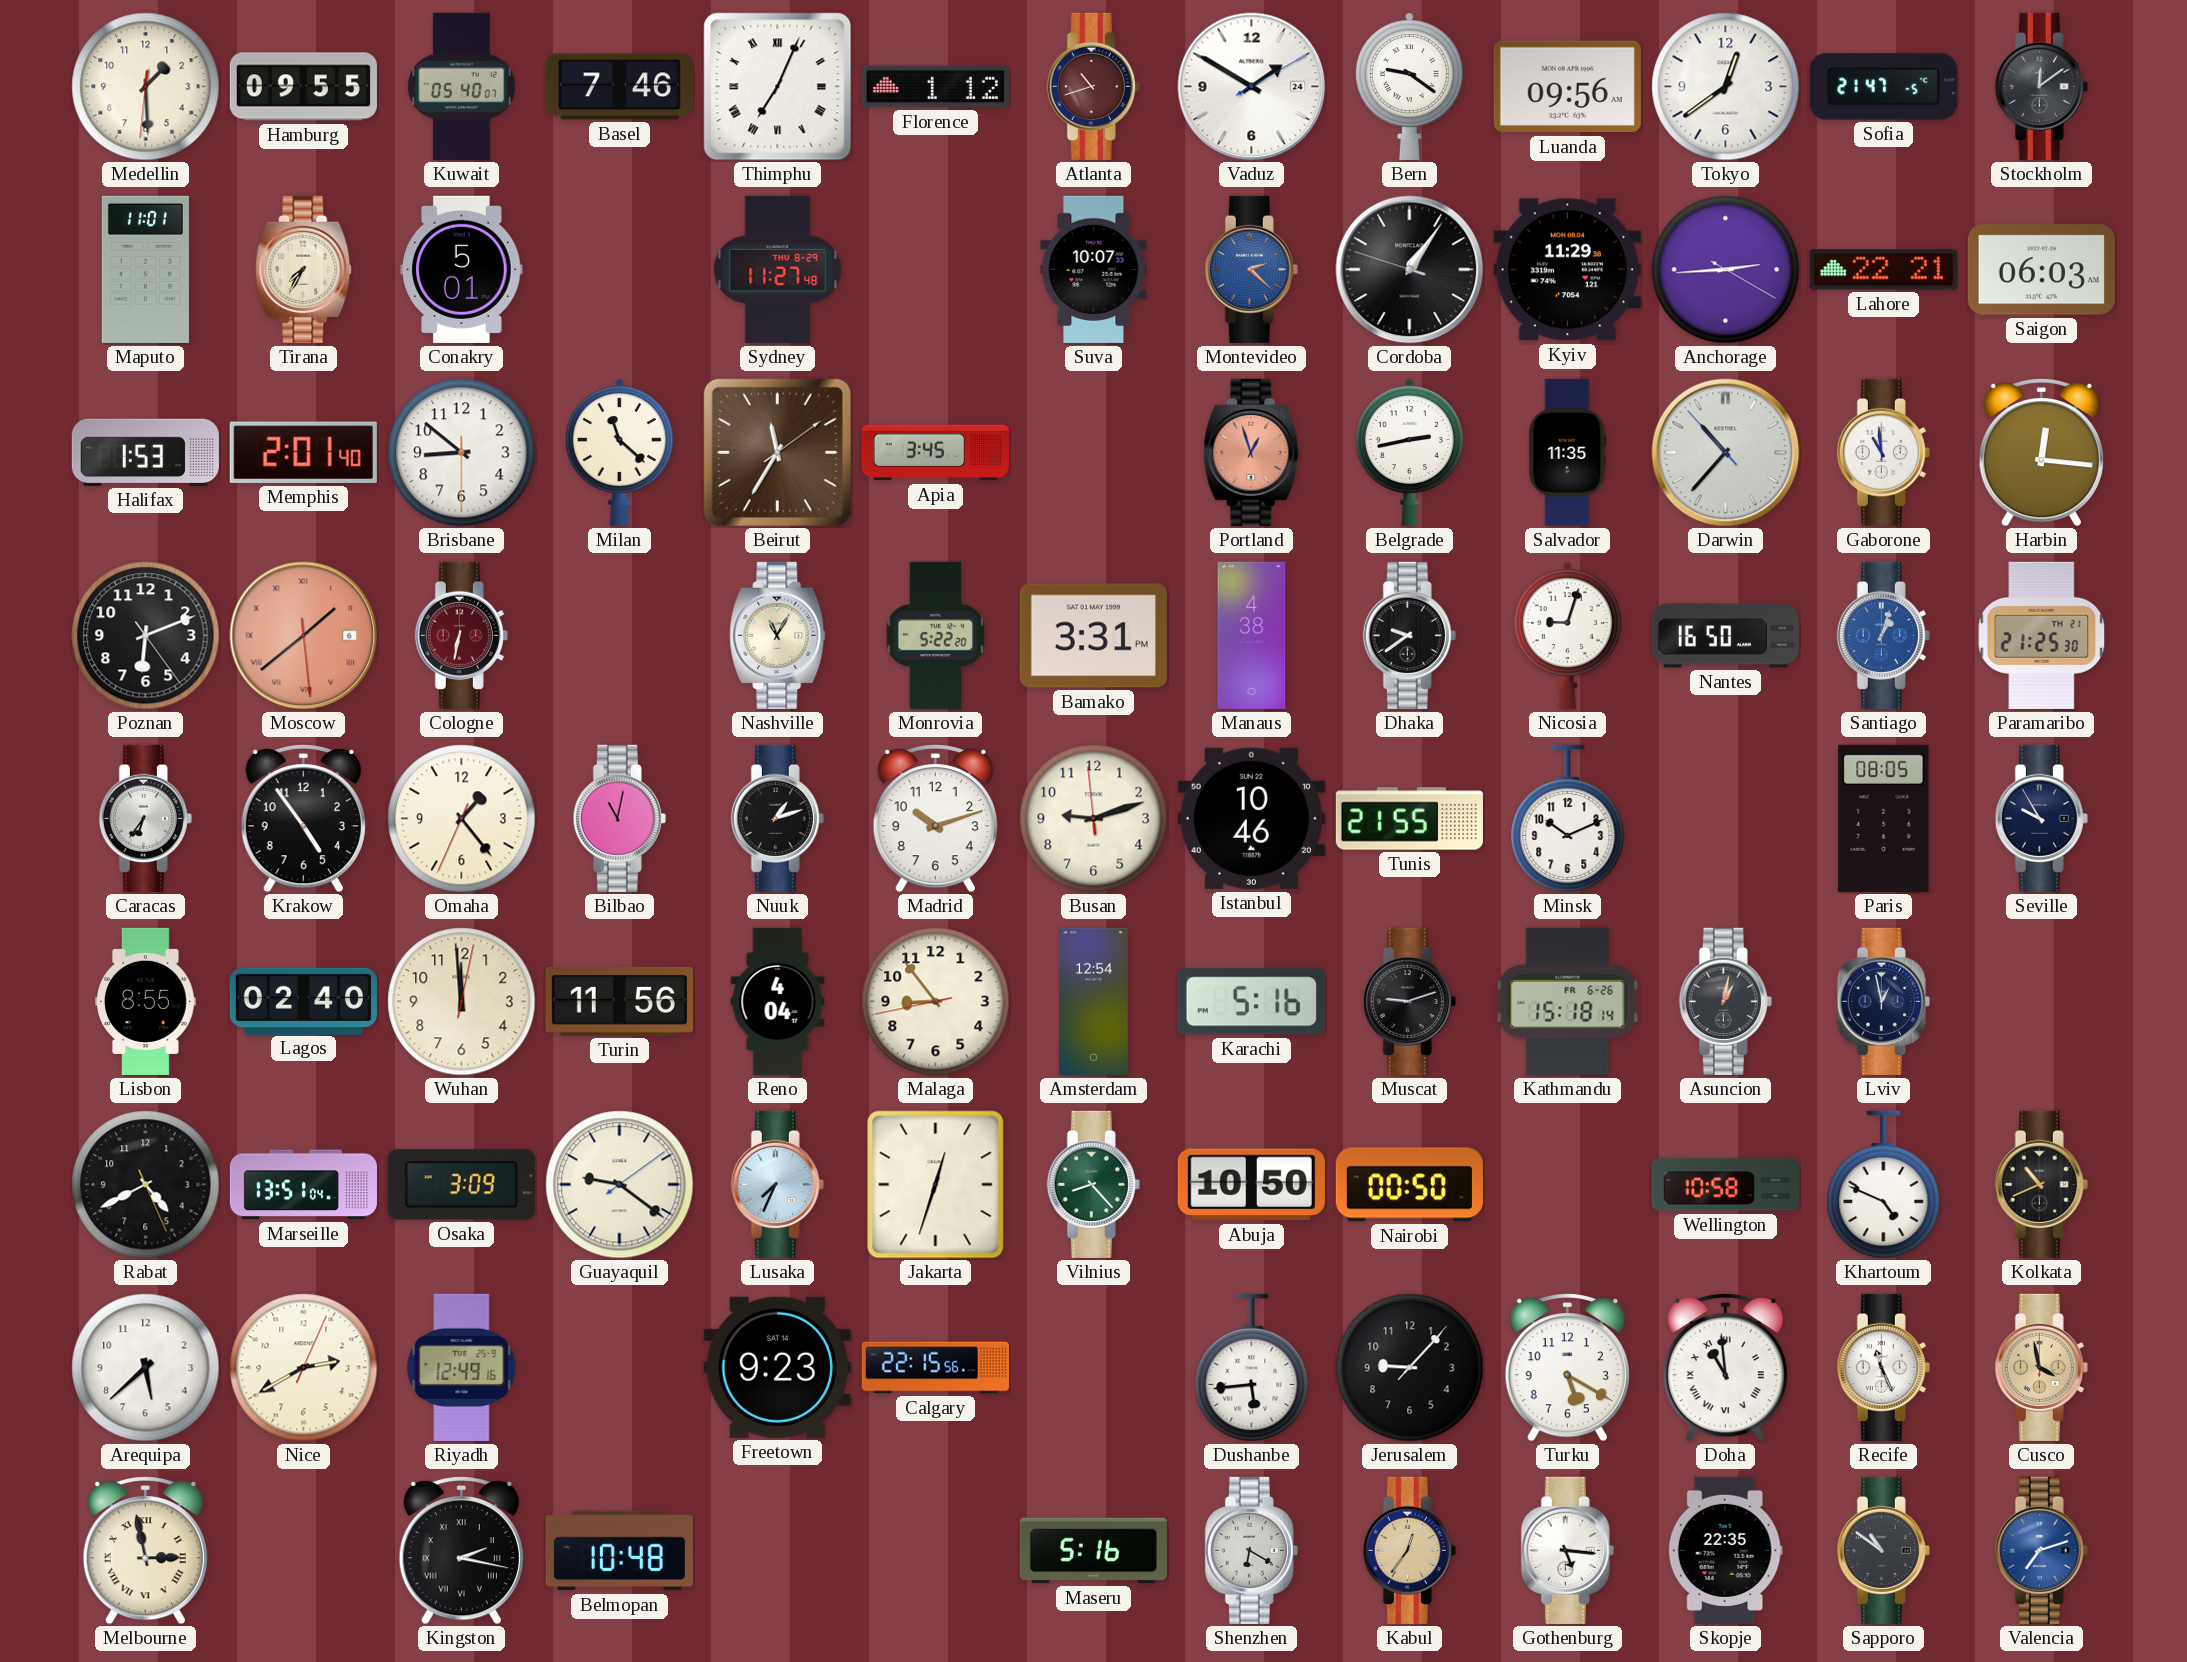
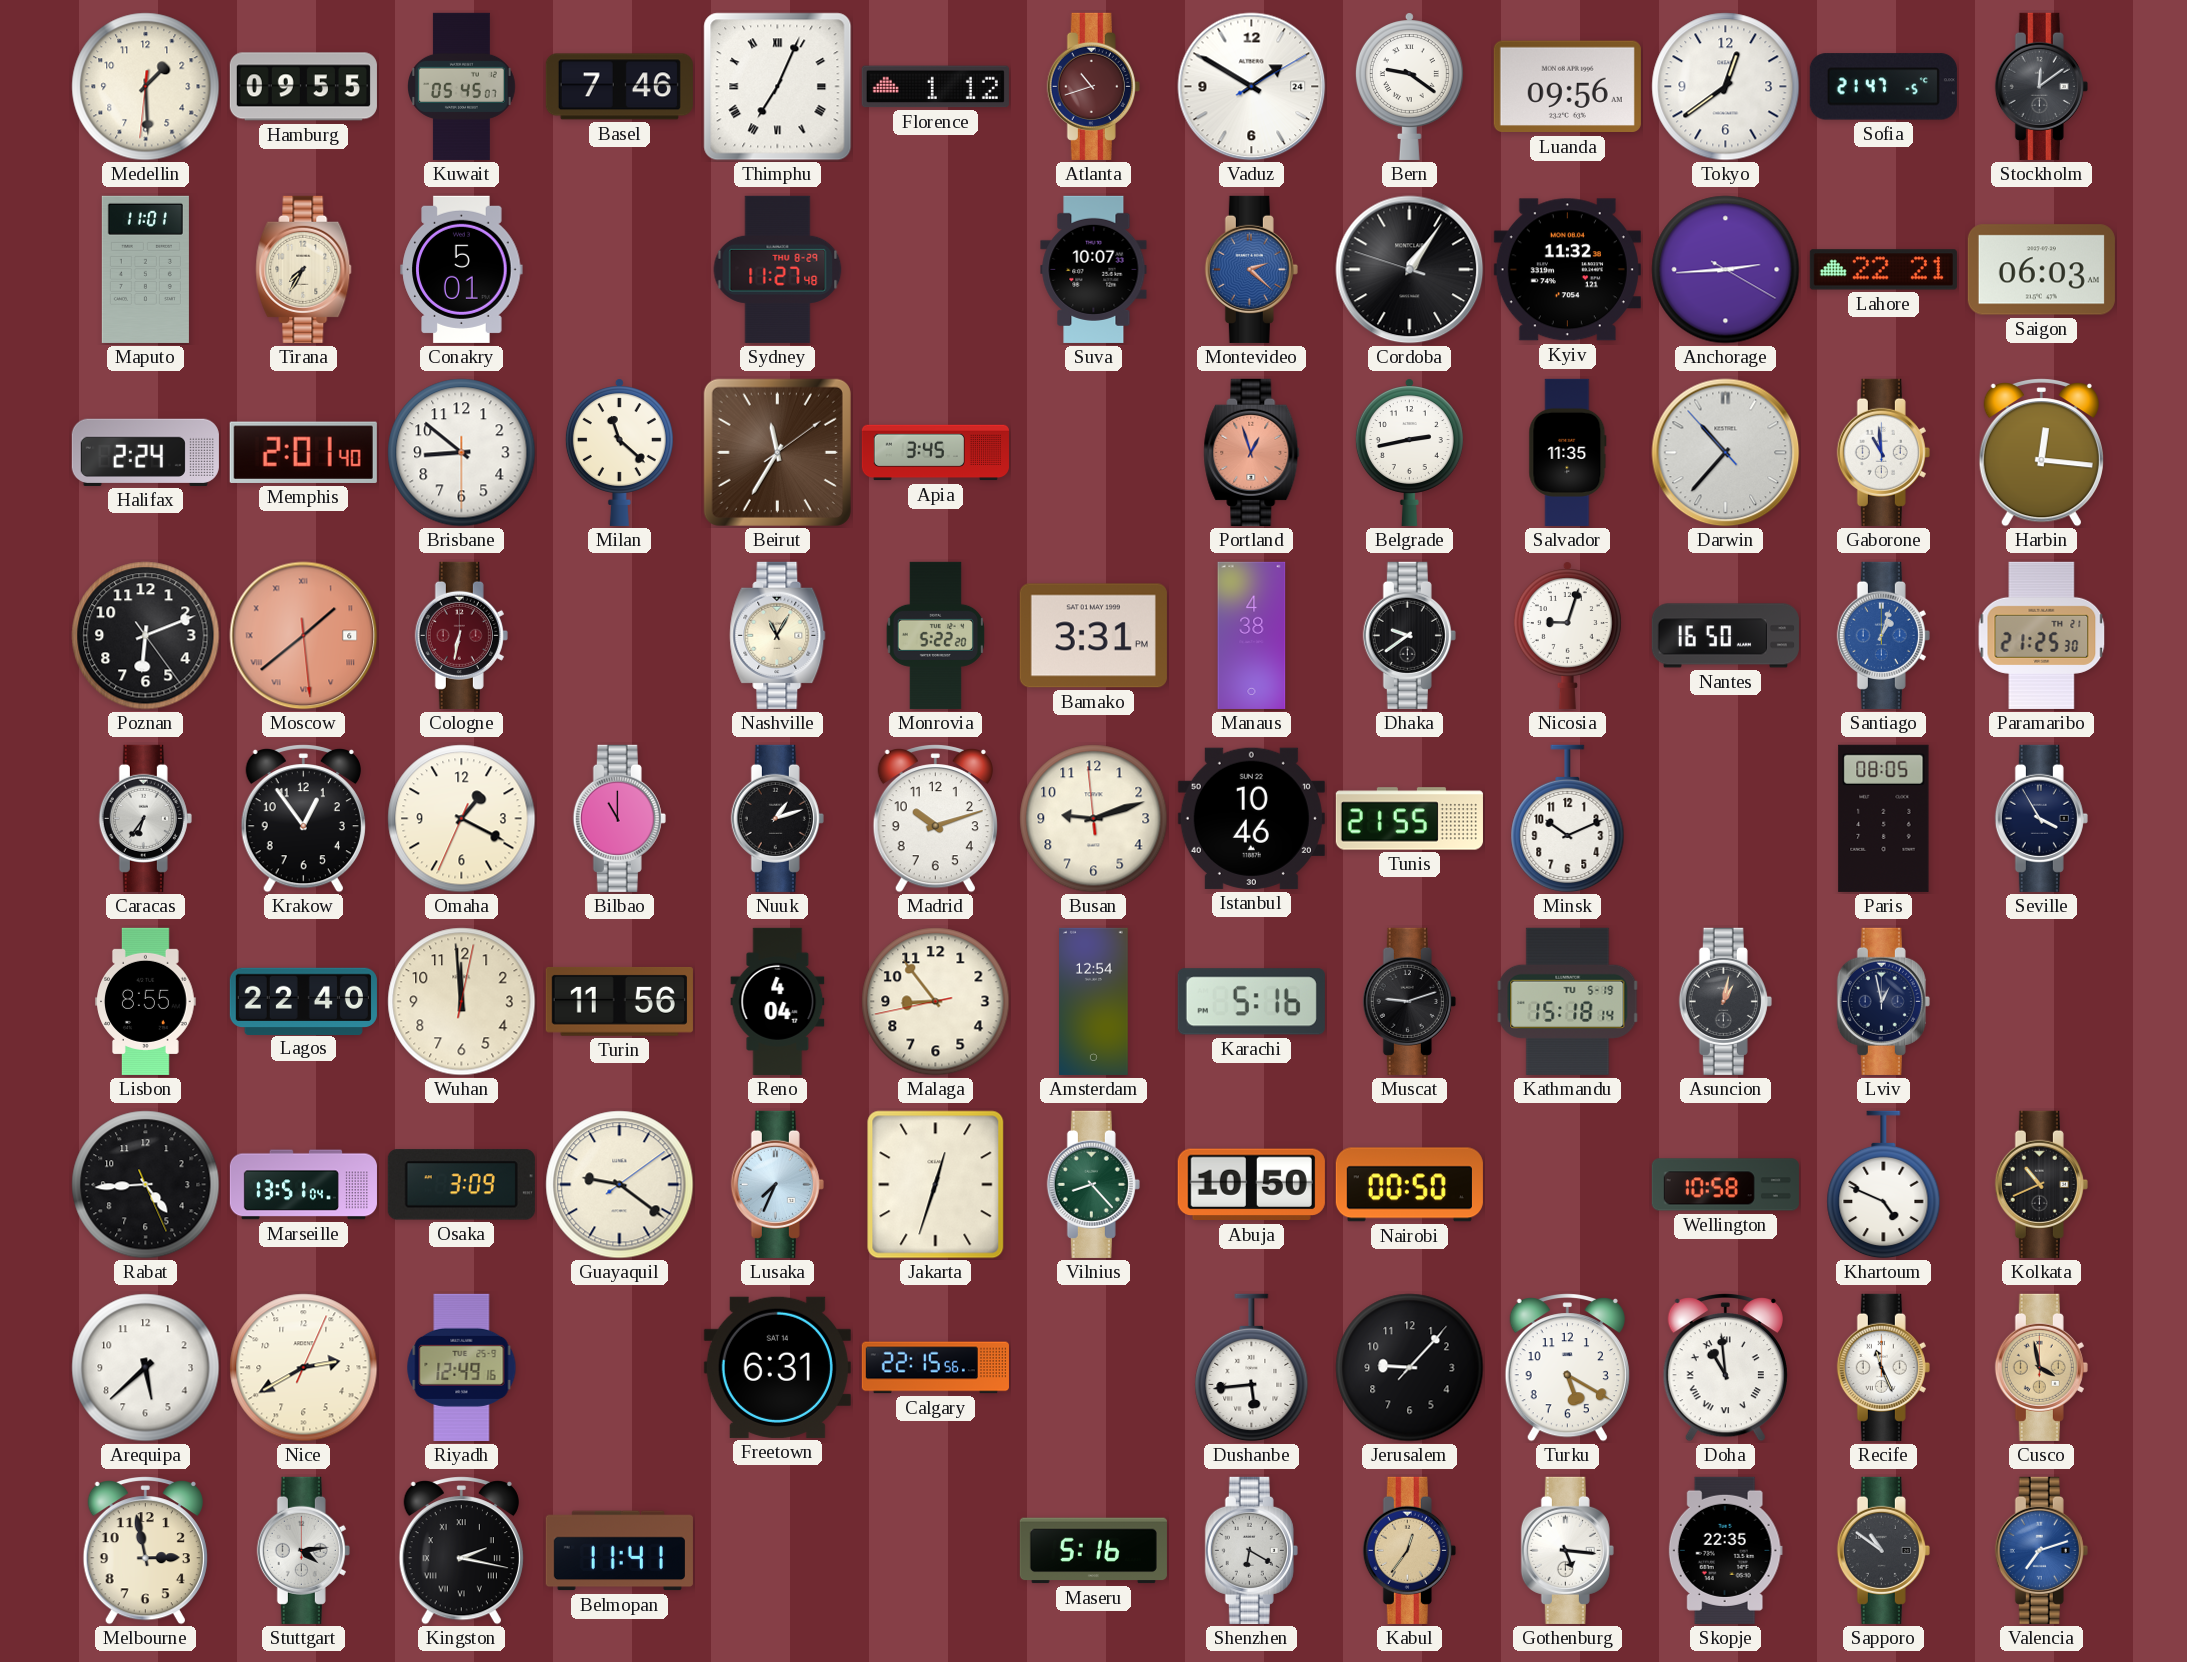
Kuwait: 05:40 -> 05:45
Kyiv: 11:29 -> 11:32
Halifax: 1:53 -> 2:24
Krakow: 4:54 -> 12:54
Omaha: 1:23 -> 1:19
Bilbao: 11:02 -> 11:00
Seville: 9:55 -> 3:55
Lagos: 02:40 -> 22:40
Kathmandu date: FR 6-26 -> TU 5-19
Rabat: 4:40 -> 4:44
Freetown: 9:23 -> 6:31
Melbourne numerals: Roman -> Arabic
Stuttgart: none -> 4:14
Belmopan: 10:48 -> 11:41
